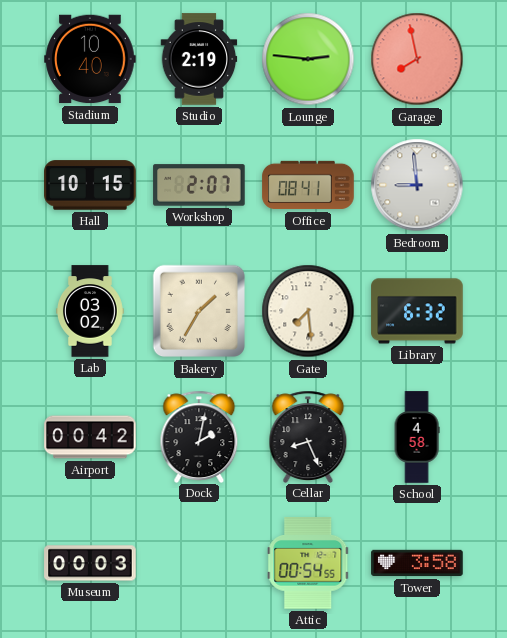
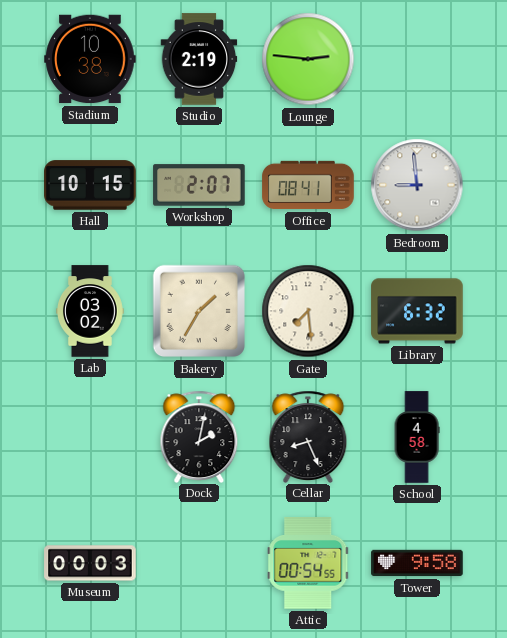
Stadium: 10:40 -> 10:38
Garage: 7:58 -> none
Airport: 00:42 -> none
Tower: 3:58 -> 9:58
